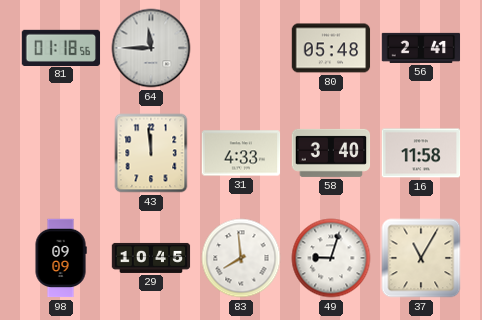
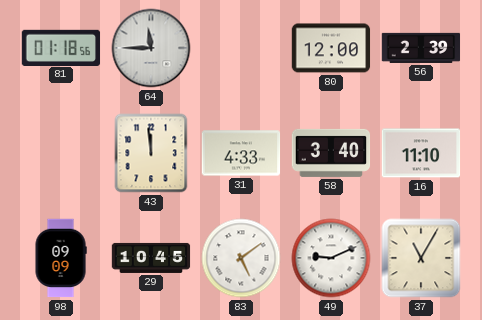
80: 05:48 -> 12:00
56: 2:41 -> 2:39
16: 11:58 -> 11:10
83: 7:59 -> 5:09
49: 9:03 -> 9:11
